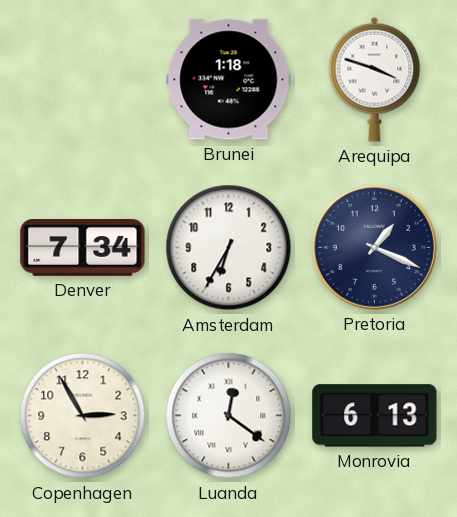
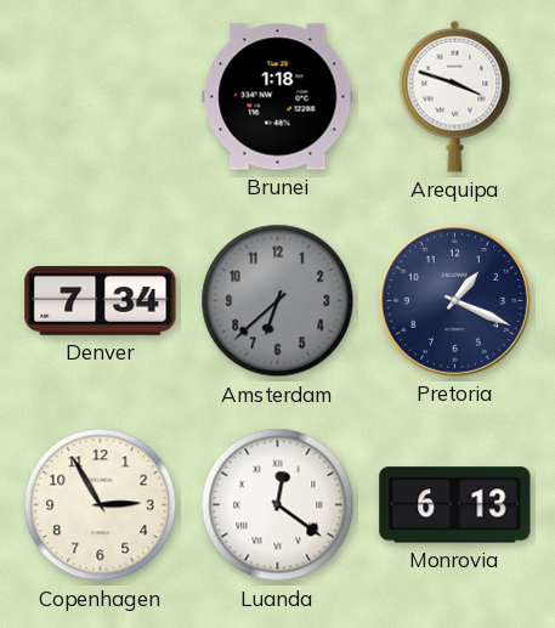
Amsterdam: 6:35 -> 6:38
Amsterdam dial: white -> grey
